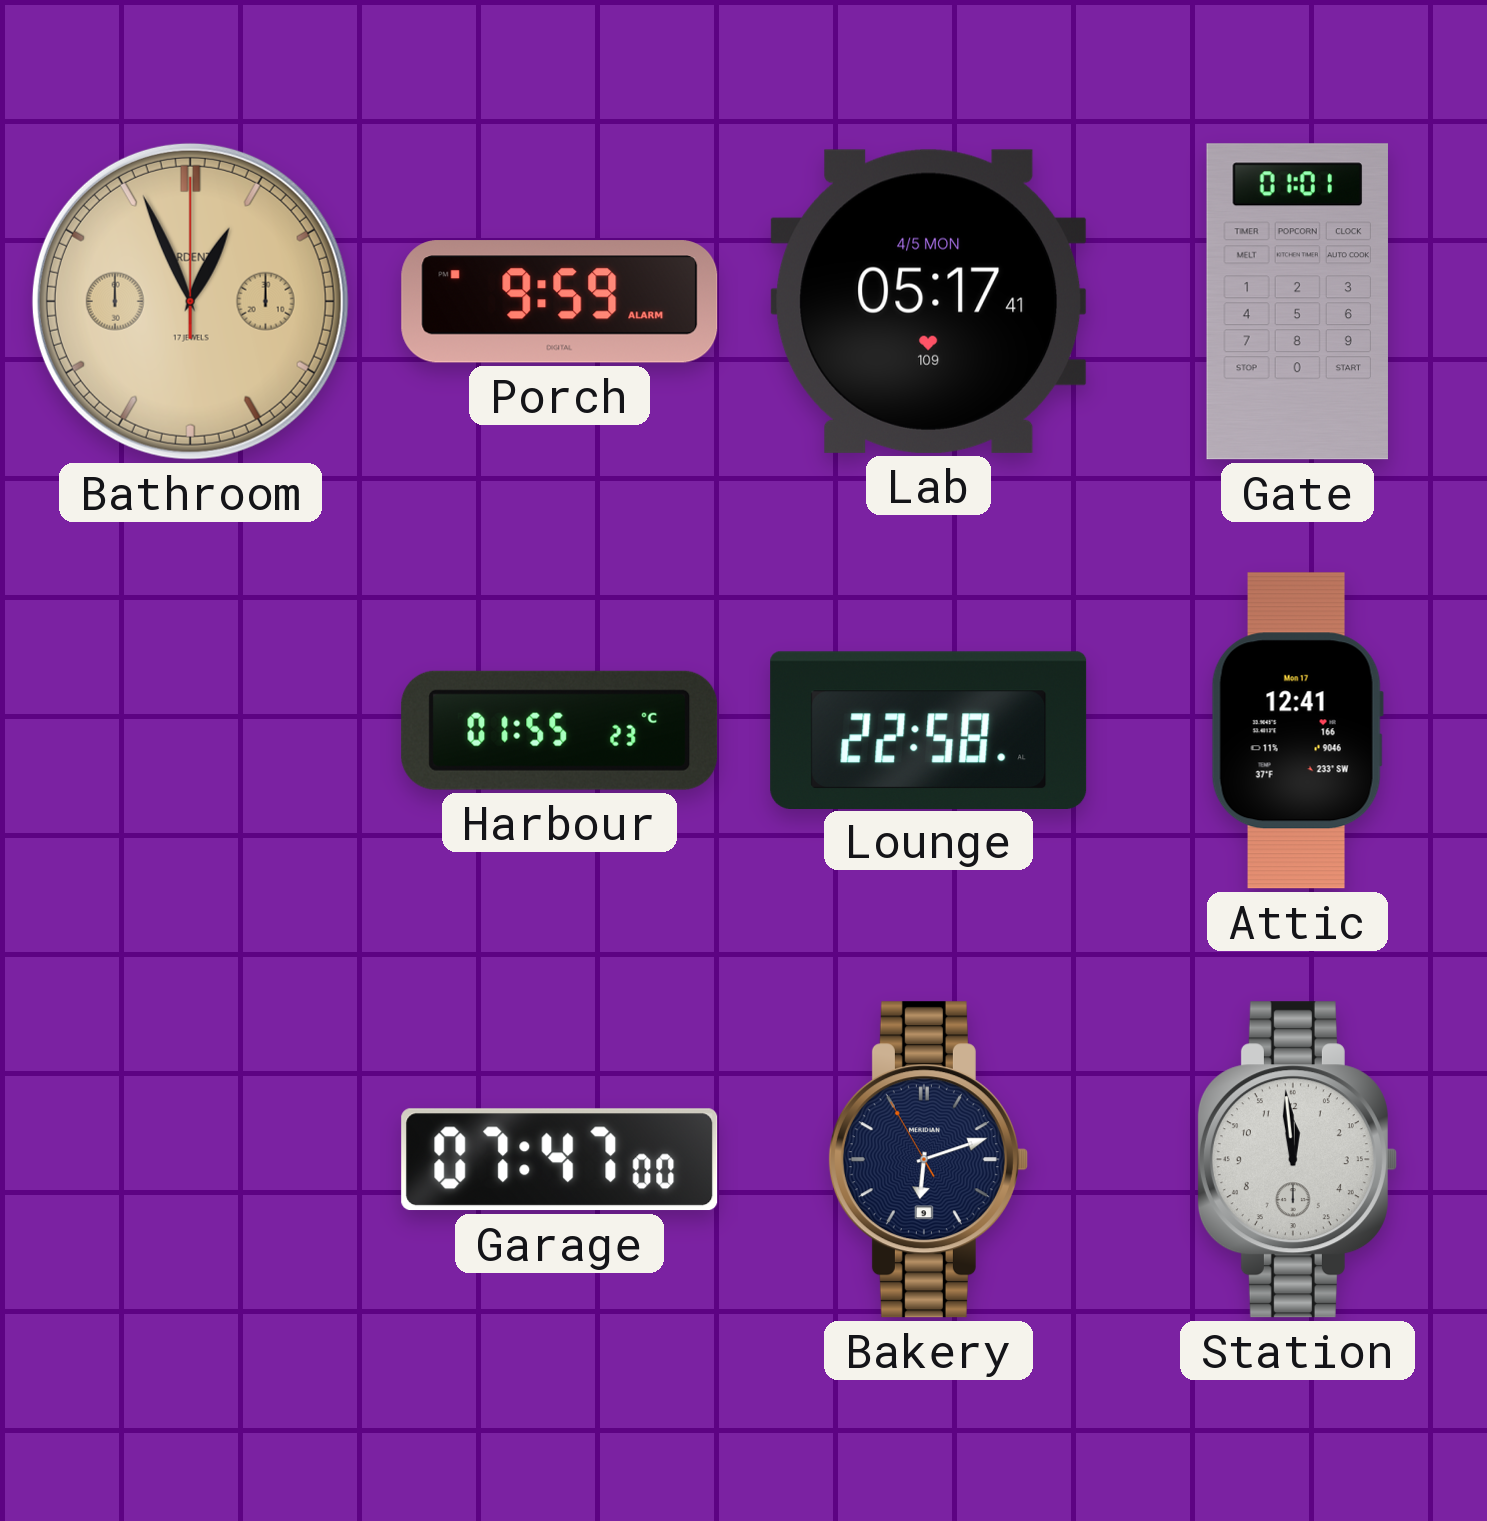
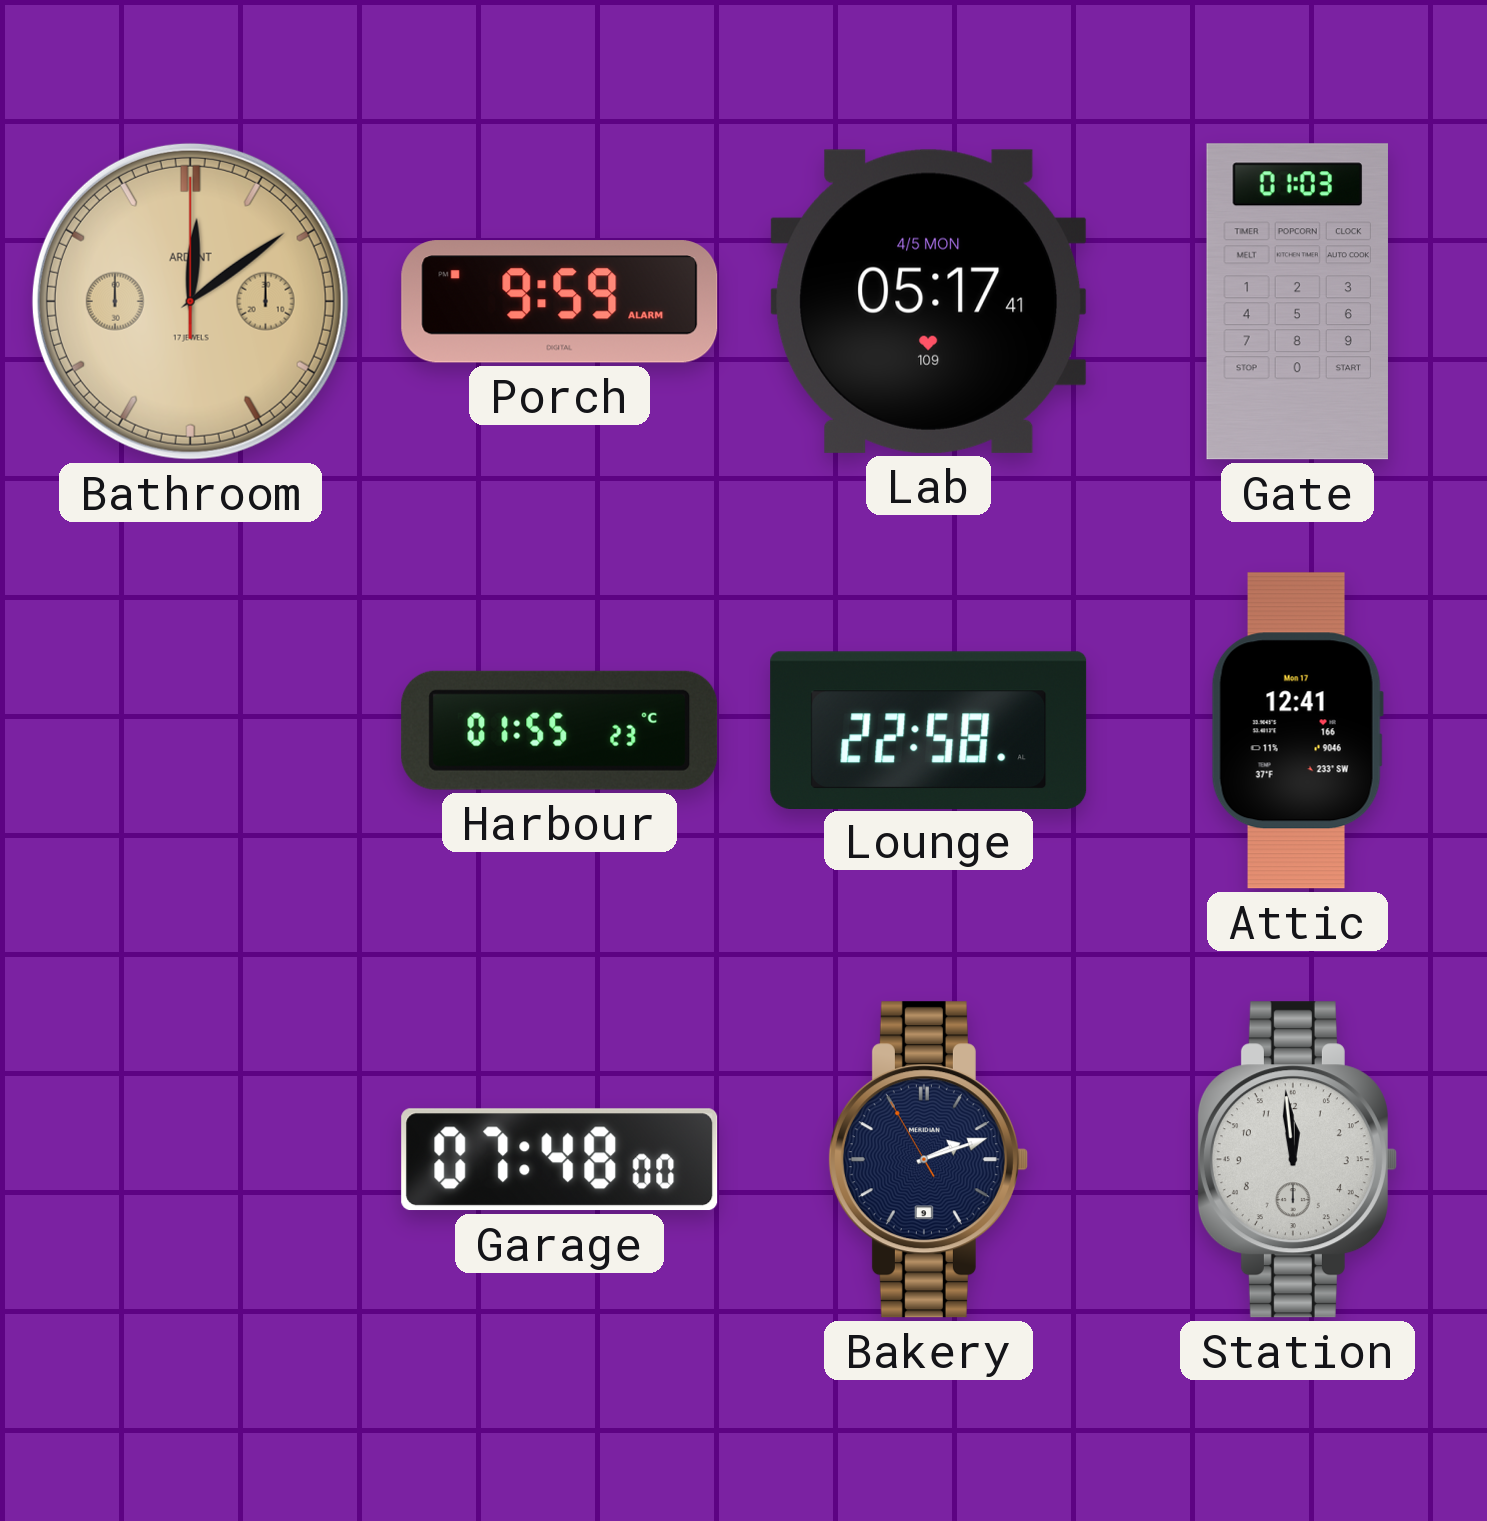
Bathroom: 12:56 -> 12:09
Gate: 01:01 -> 01:03
Garage: 07:47 -> 07:48
Bakery: 6:11 -> 2:11
